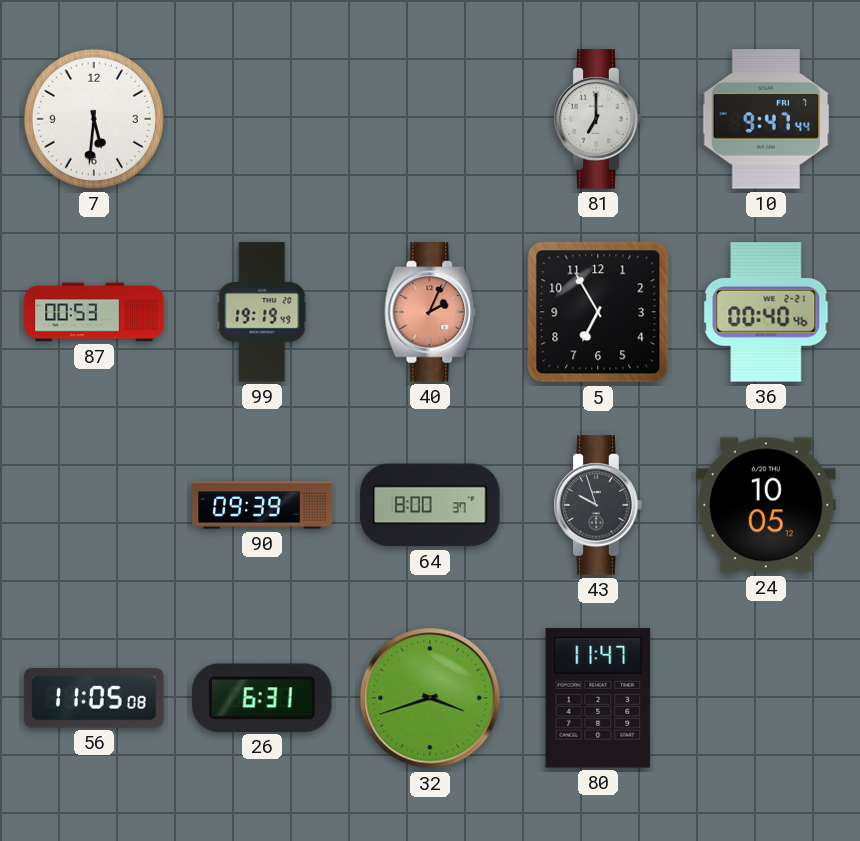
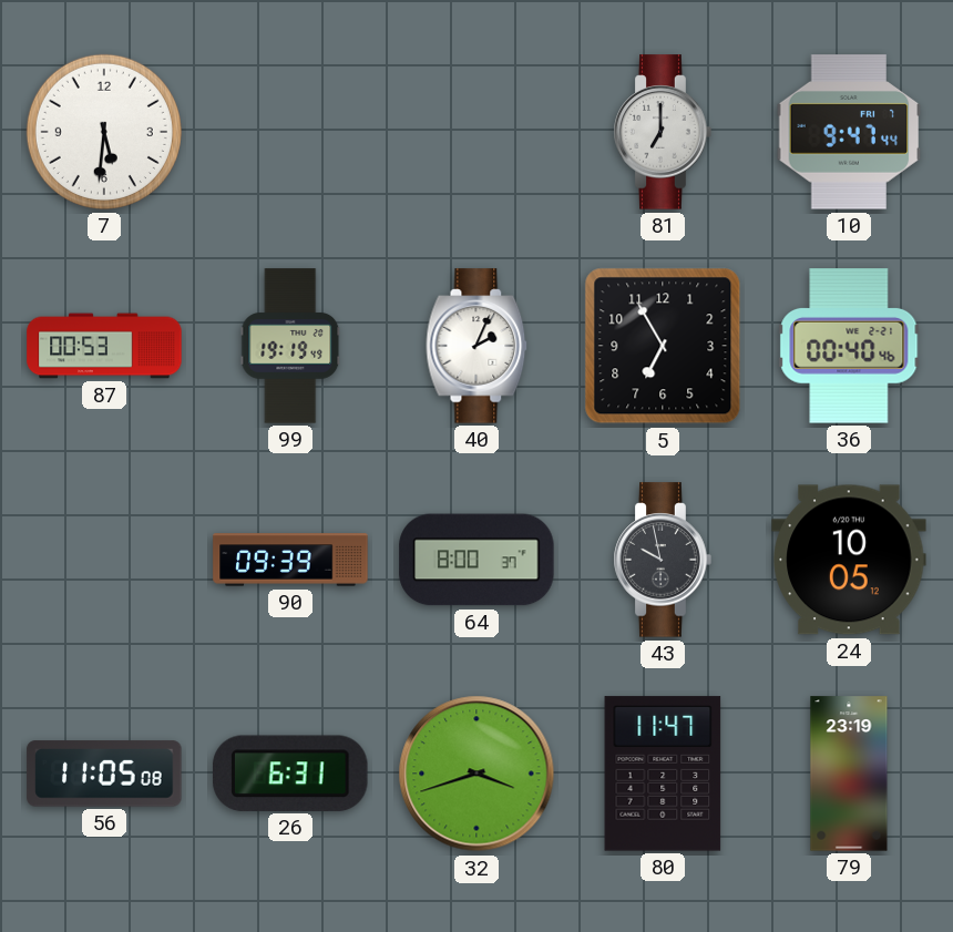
40 dial: salmon -> white
43: 9:57 -> 9:58
79: none -> 23:19
